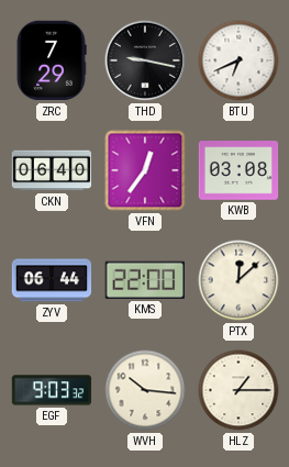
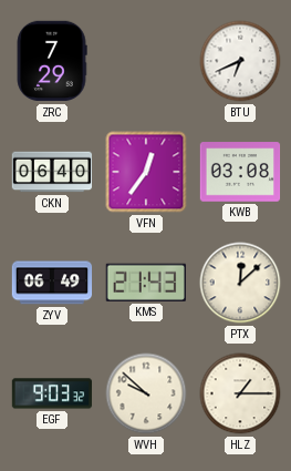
THD: 9:17 -> none
ZYV: 06:44 -> 06:49
KMS: 22:00 -> 21:43
WVH: 10:16 -> 9:52
